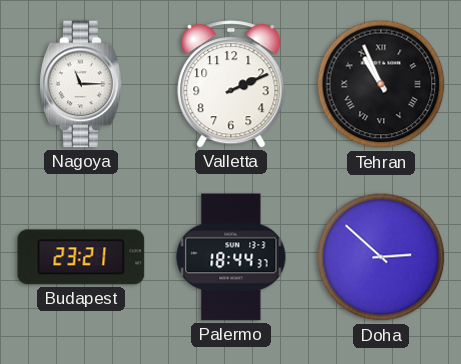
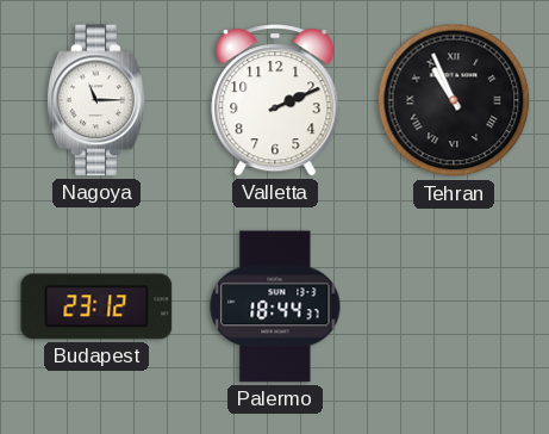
Budapest: 23:21 -> 23:12
Doha: 2:52 -> none
